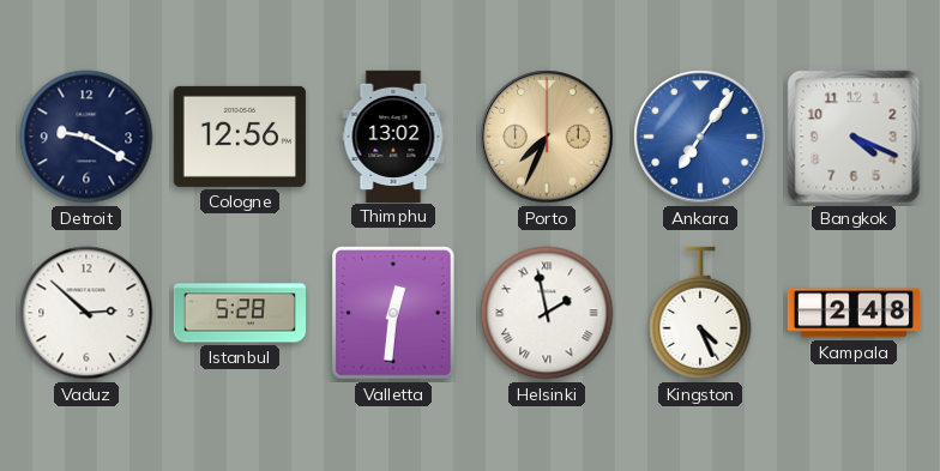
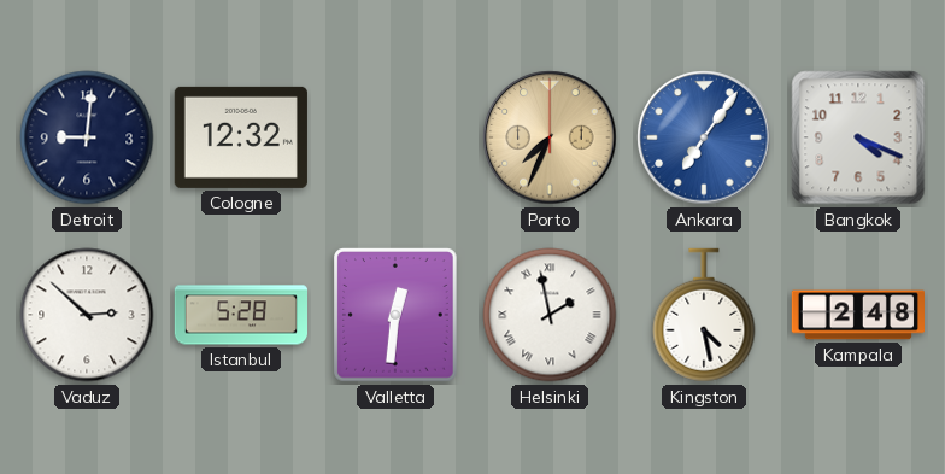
Detroit: 9:20 -> 9:01
Cologne: 12:56 -> 12:32
Thimphu: 13:02 -> none
Kingston: 4:26 -> 4:28
